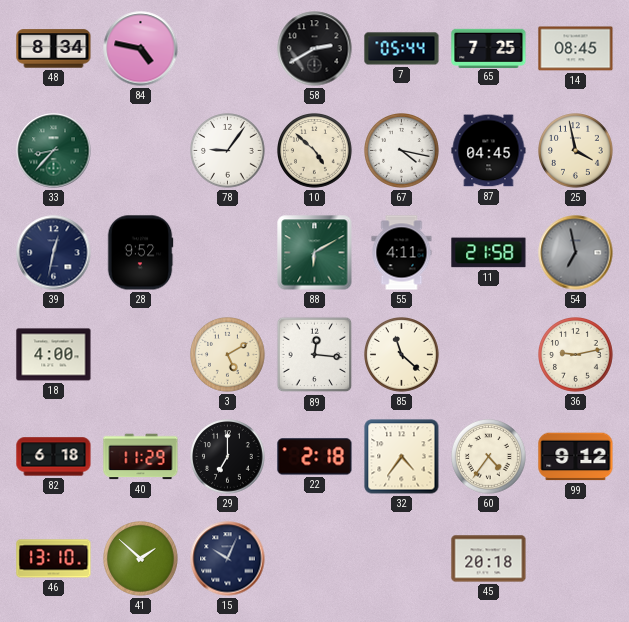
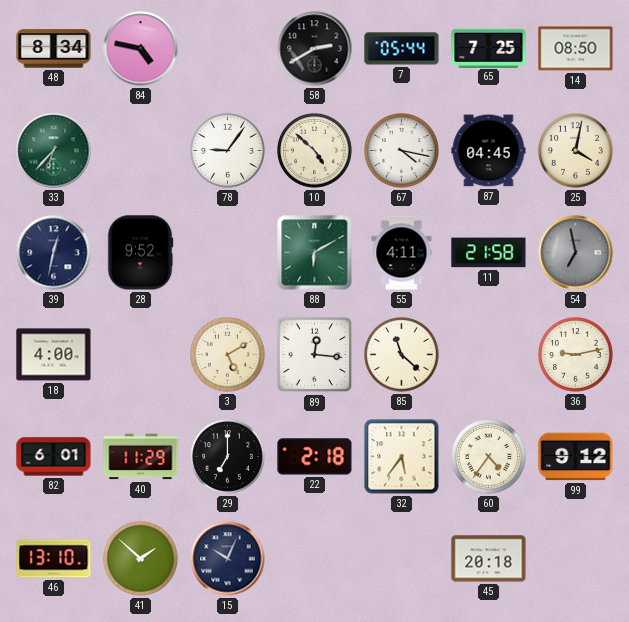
14: 08:45 -> 08:50
33: 8:37 -> 6:37
25: 3:58 -> 4:02
82: 6:18 -> 6:01
32: 4:36 -> 5:36
